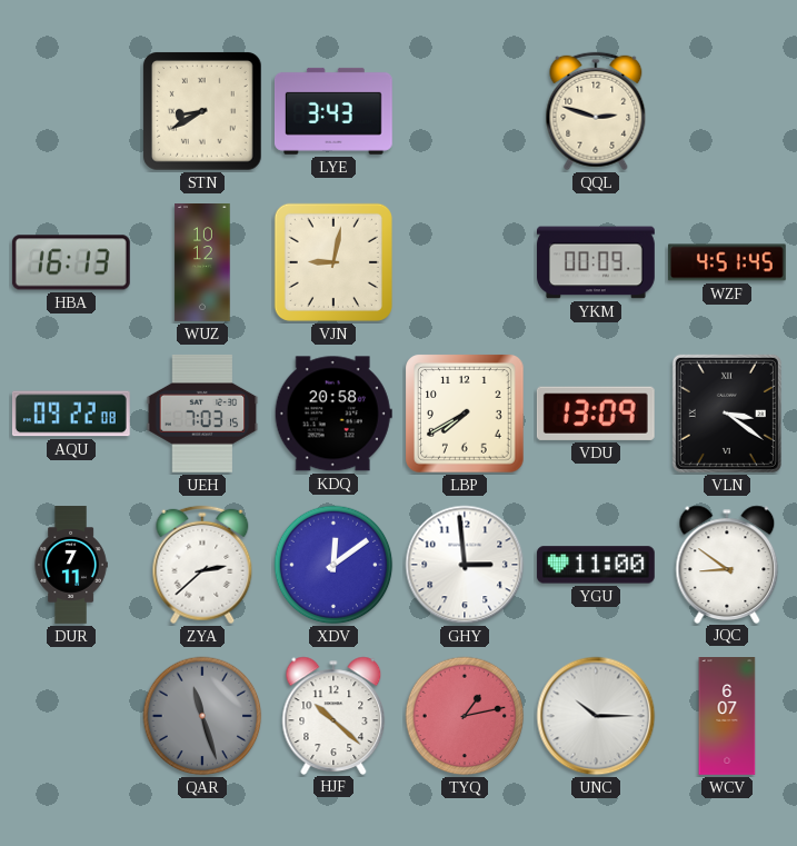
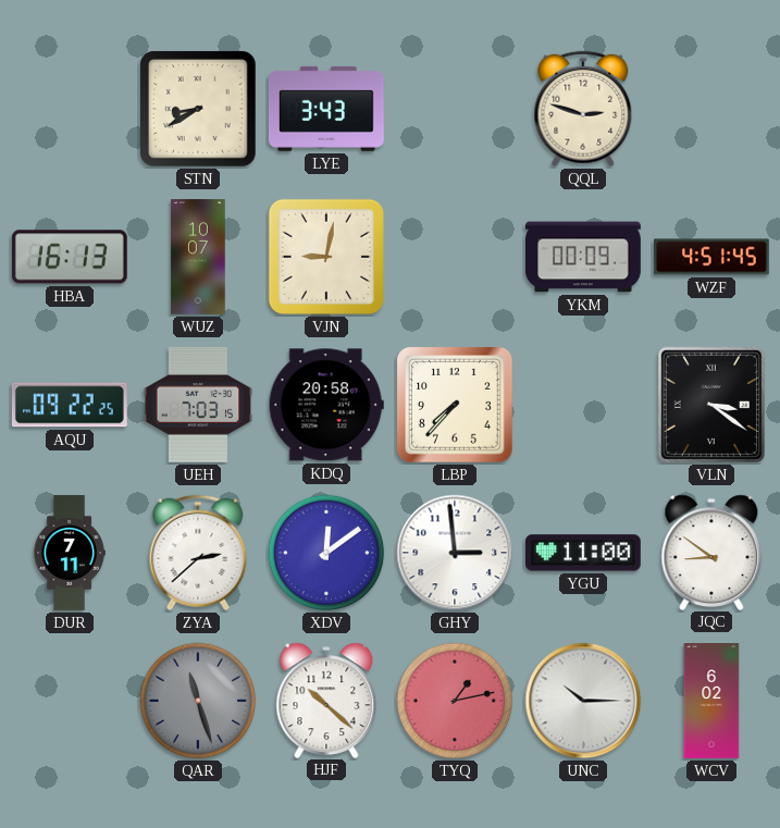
WUZ: 10:12 -> 10:07
AQU: 09:22:08 -> 09:22:25
LBP: 7:40 -> 7:37
VDU: 13:09 -> none
WCV: 6:07 -> 6:02
